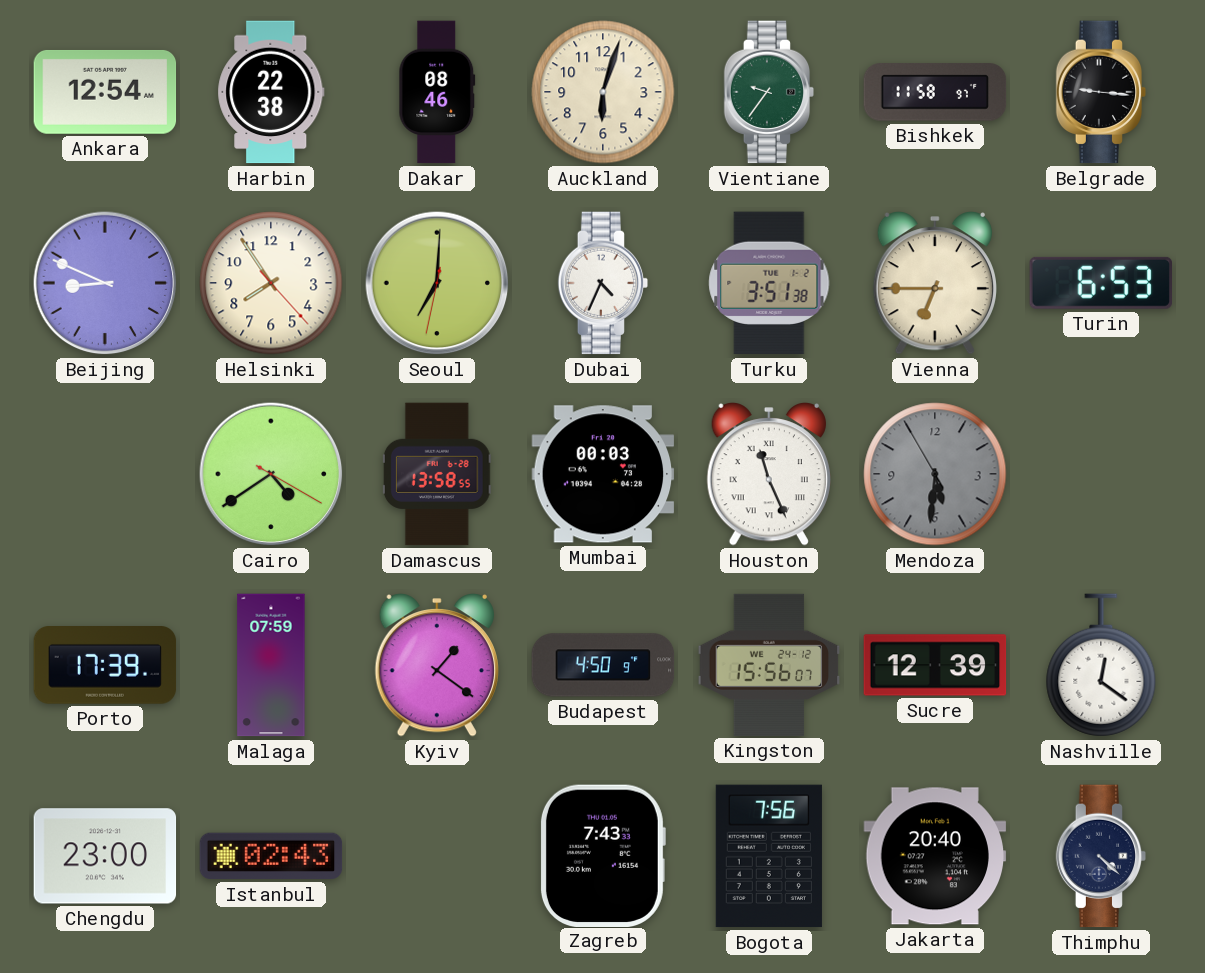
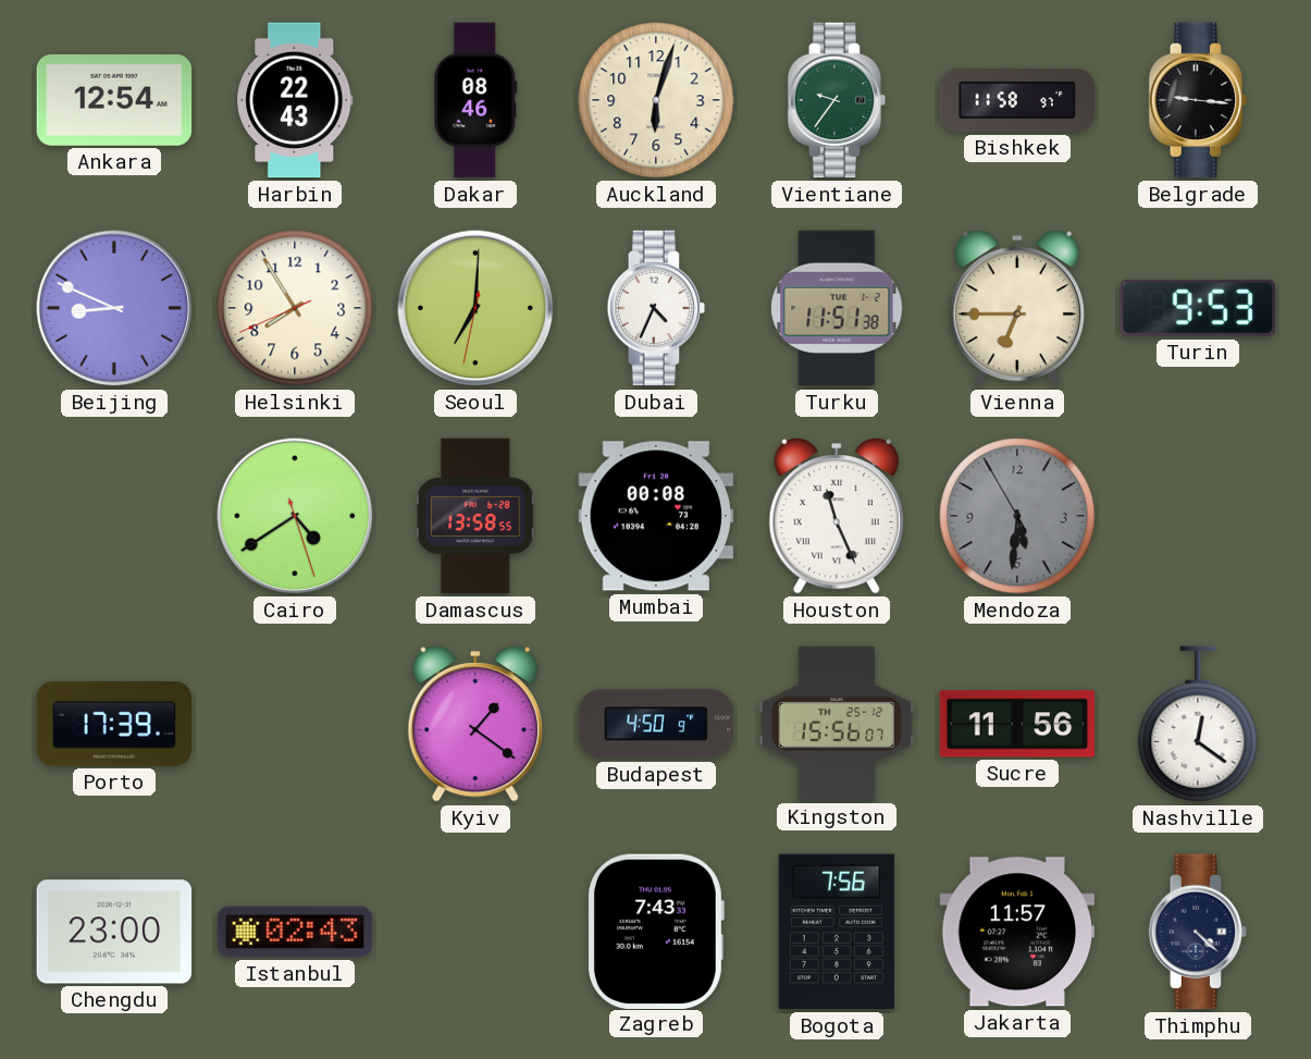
Harbin: 22:38 -> 22:43
Helsinki: 7:54:23 -> 7:54:41
Turku: 3:51 -> 11:51
Turin: 6:53 -> 9:53
Cairo: 4:39:20 -> 4:39:27
Mumbai: 00:03 -> 00:08
Malaga: 07:59 -> none
Kingston date: WE 24-12 -> TH 25-12
Sucre: 12:39 -> 11:56
Jakarta: 20:40 -> 11:57
